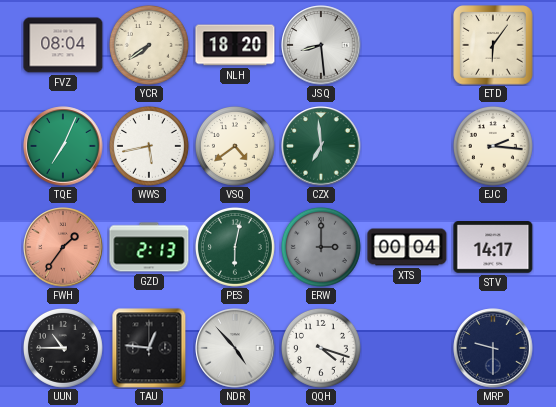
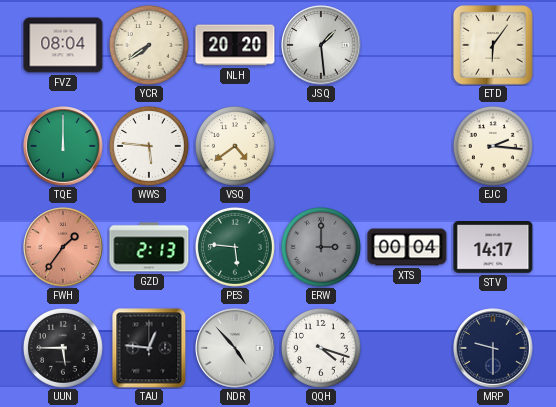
NLH: 18:20 -> 20:20
JSQ: 8:29 -> 1:29
TQE: 7:04 -> 12:00
WWS: 5:43 -> 5:46
CZX: 6:59 -> none
PES: 6:02 -> 5:46
UUN: 10:45 -> 5:45
